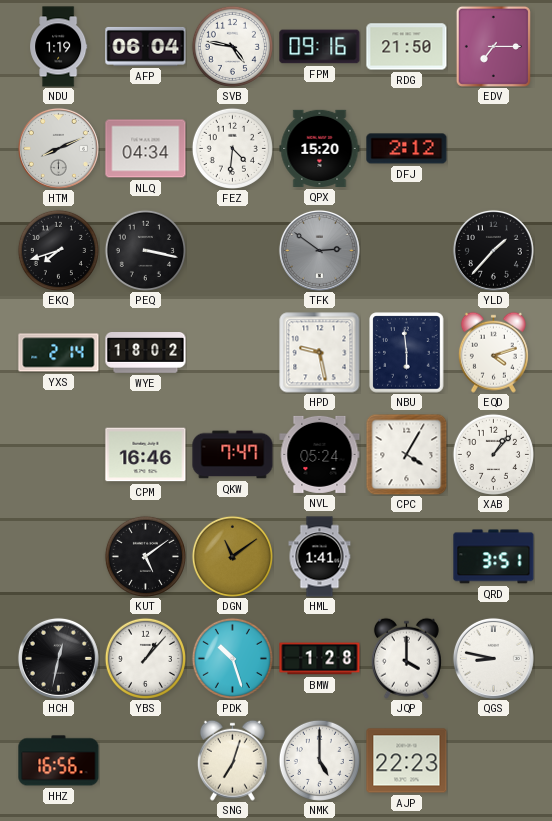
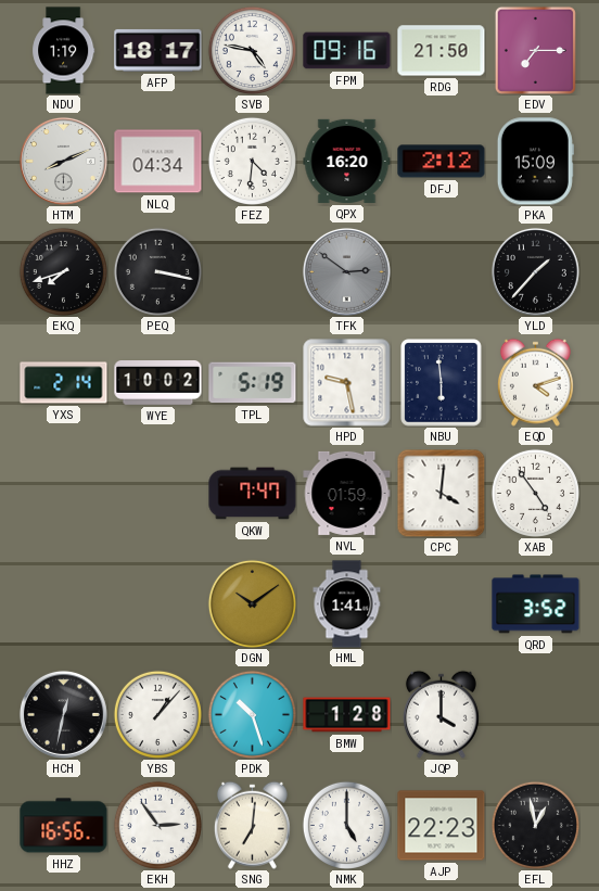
AFP: 06:04 -> 18:17
QPX: 15:20 -> 16:20
PKA: none -> 15:09
WYE: 18:02 -> 10:02
TPL: none -> 5:19
CPM: 16:46 -> none
NVL: 05:24 -> 01:59
CPC: 4:05 -> 4:01
XAB: 1:07 -> 4:54
KUT: 5:09 -> none
DGN: 11:09 -> 10:09
QRD: 3:51 -> 3:52
QGS: 8:47 -> none
EKH: none -> 2:54
SNG: 7:03 -> 7:01
EFL: none -> 12:58
